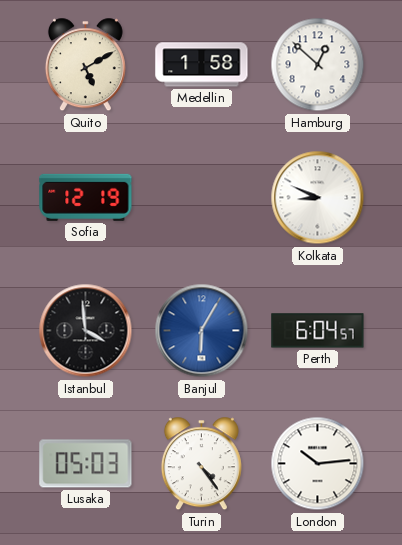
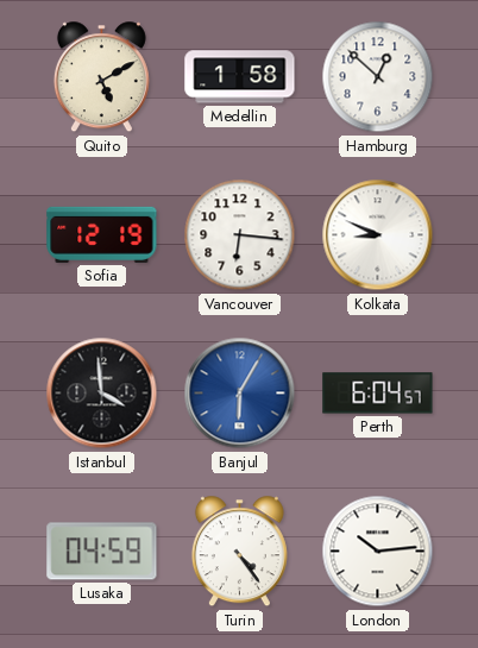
Vancouver: none -> 6:16
Lusaka: 05:03 -> 04:59
